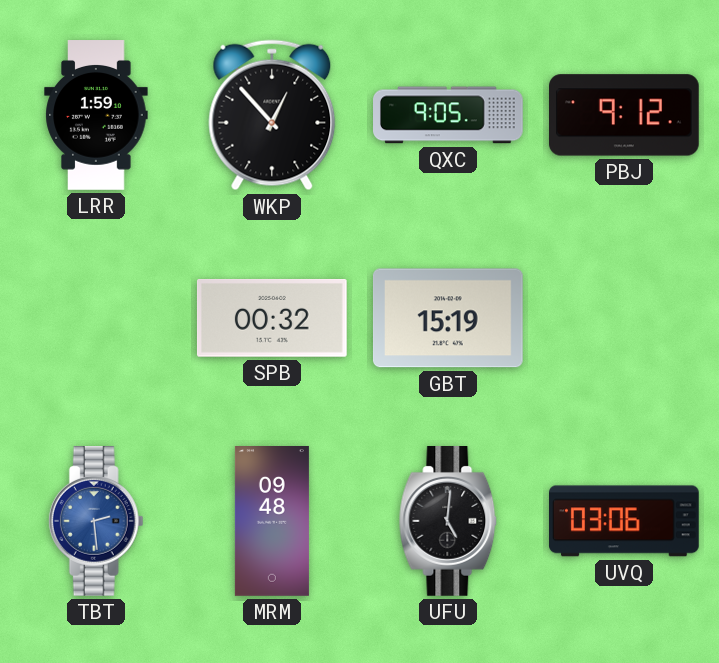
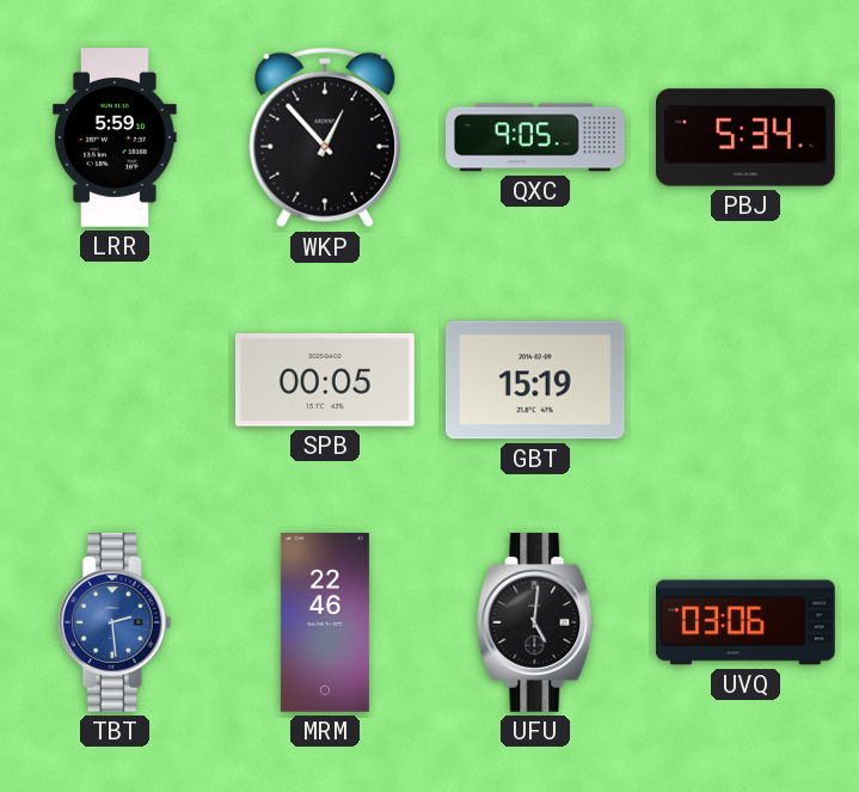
LRR: 1:59 -> 5:59
PBJ: 9:12 -> 5:34
SPB: 00:32 -> 00:05
MRM: 09:48 -> 22:46
